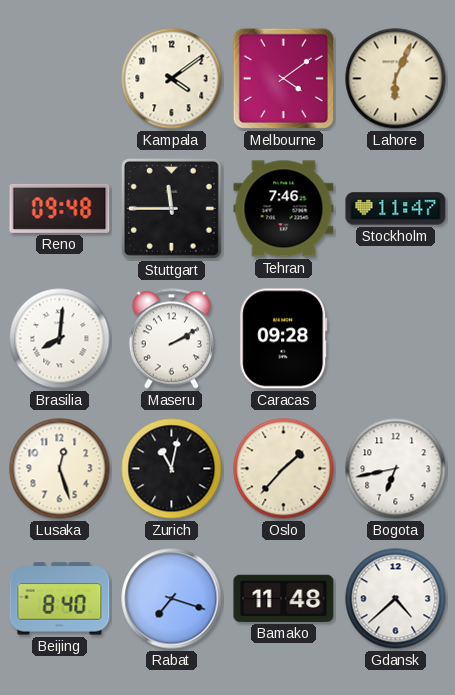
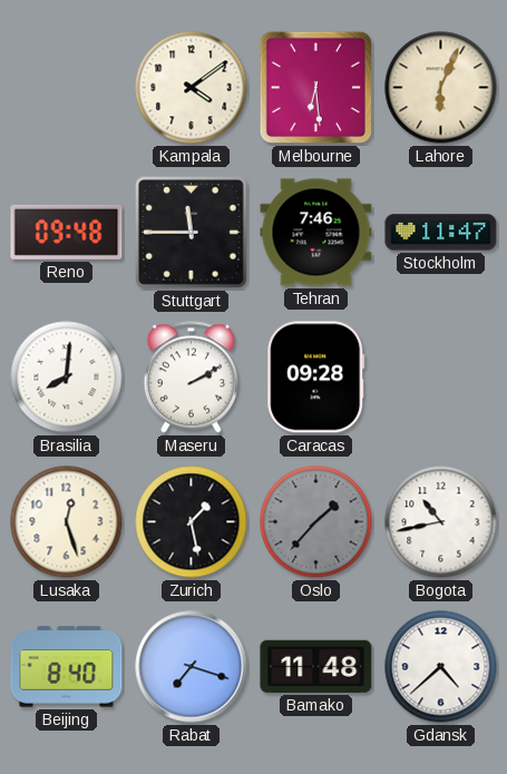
Melbourne: 4:09 -> 6:29
Zurich: 11:02 -> 1:28
Oslo dial: cream -> grey
Bogota: 6:43 -> 10:43
